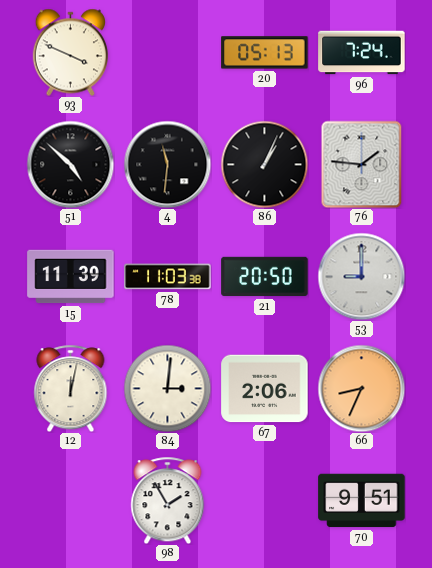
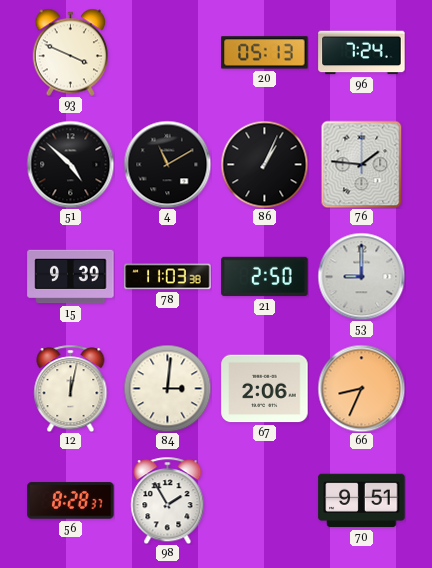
4: 11:31 -> 11:10
15: 11:39 -> 9:39
21: 20:50 -> 2:50
56: none -> 8:28
